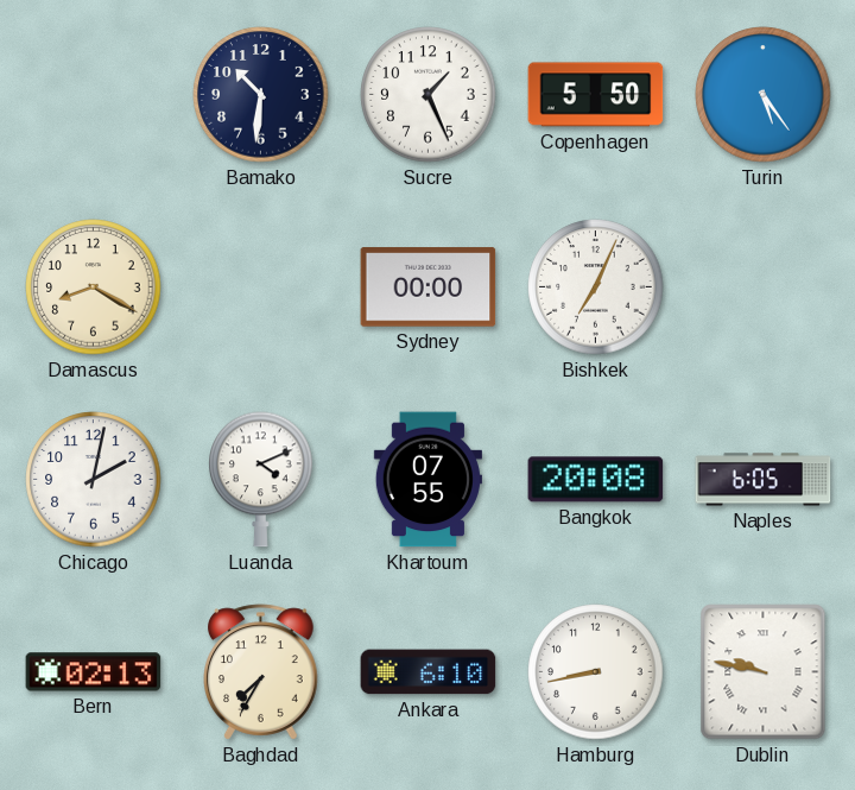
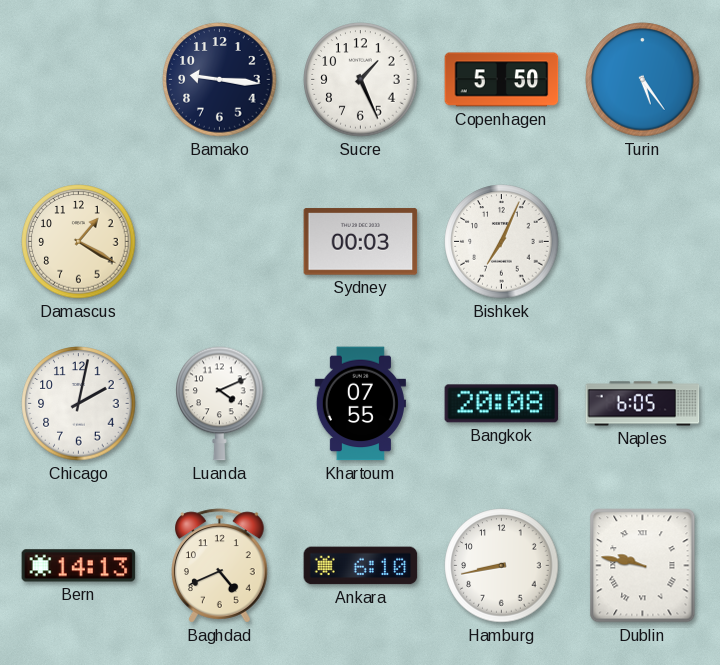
Bamako: 10:31 -> 9:16
Damascus: 8:20 -> 1:20
Sydney: 00:00 -> 00:03
Bern: 02:13 -> 14:13
Baghdad: 7:35 -> 4:41
